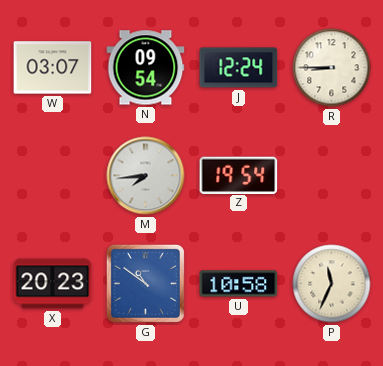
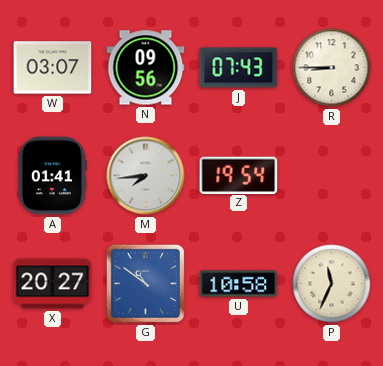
N: 09:54 -> 09:56
J: 12:24 -> 07:43
A: none -> 01:41
X: 20:23 -> 20:27
